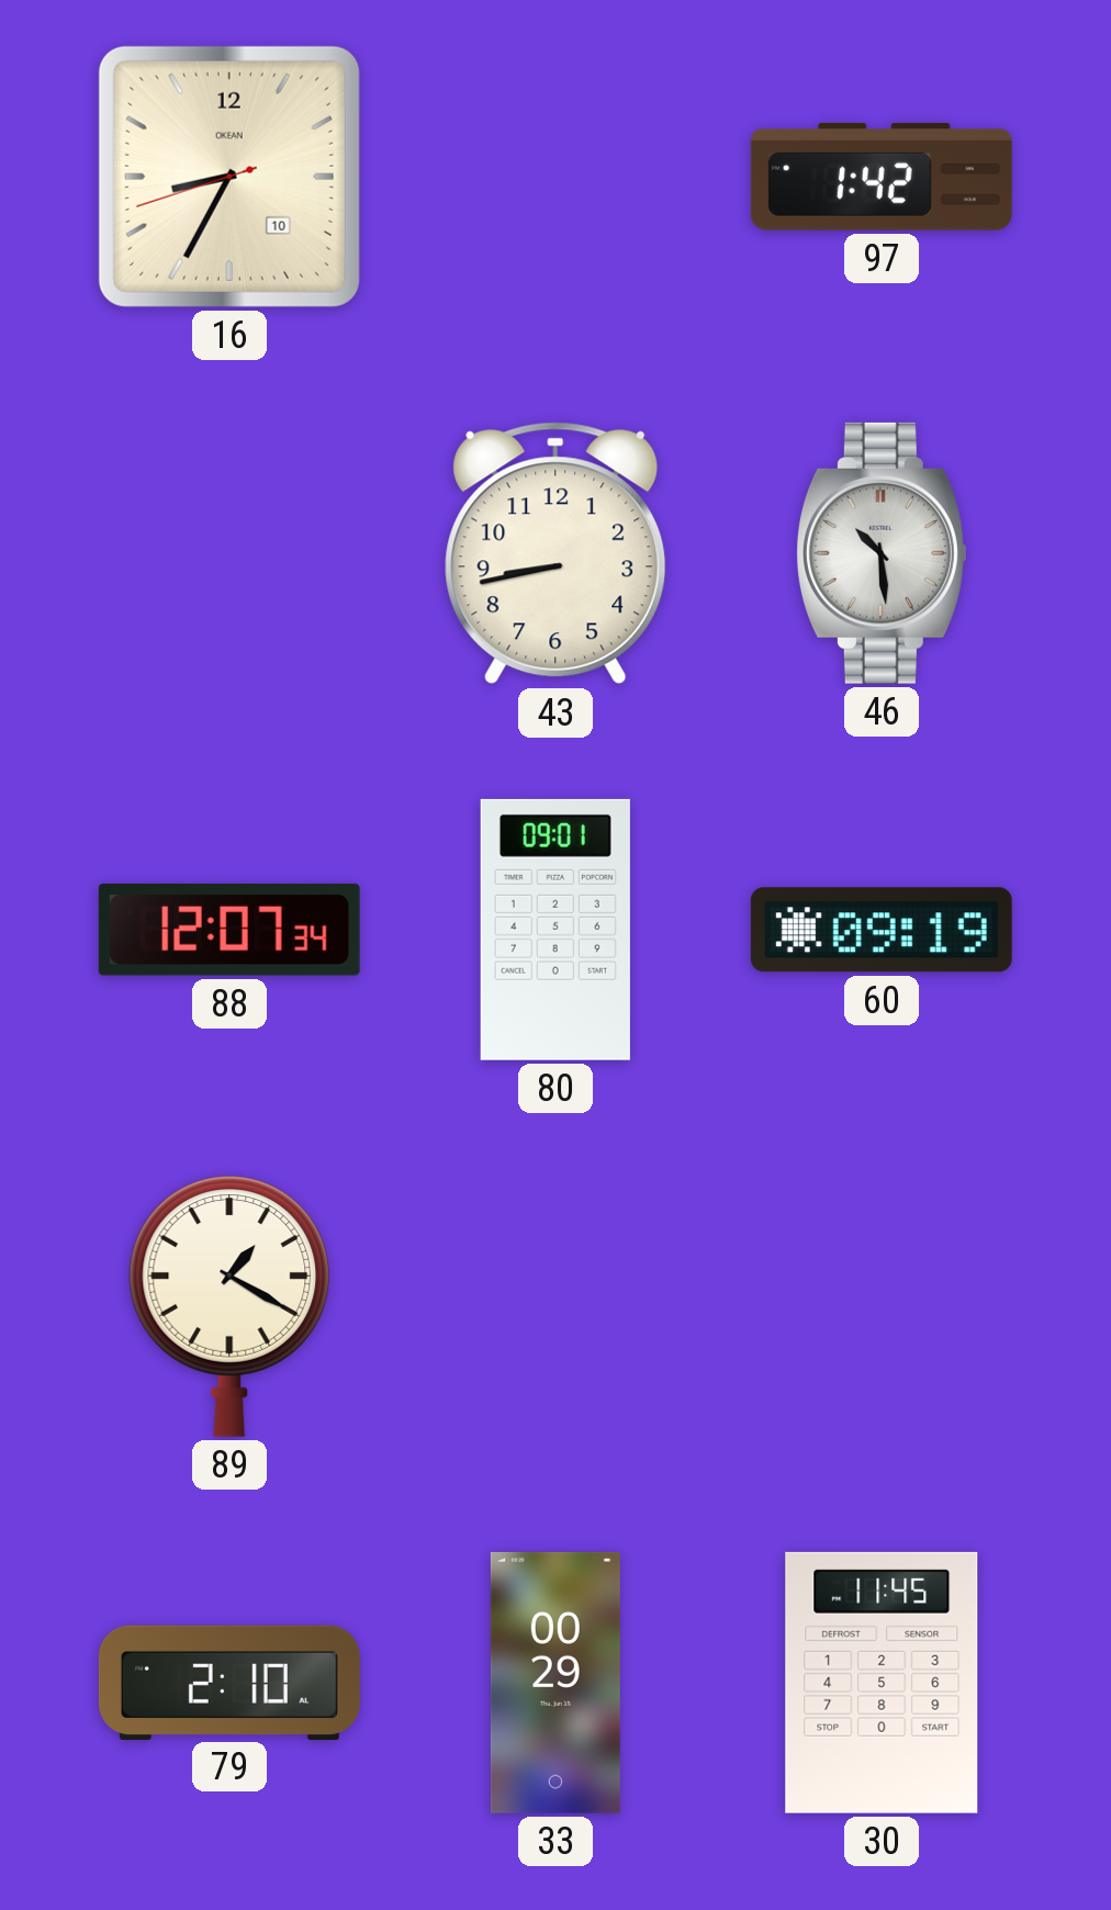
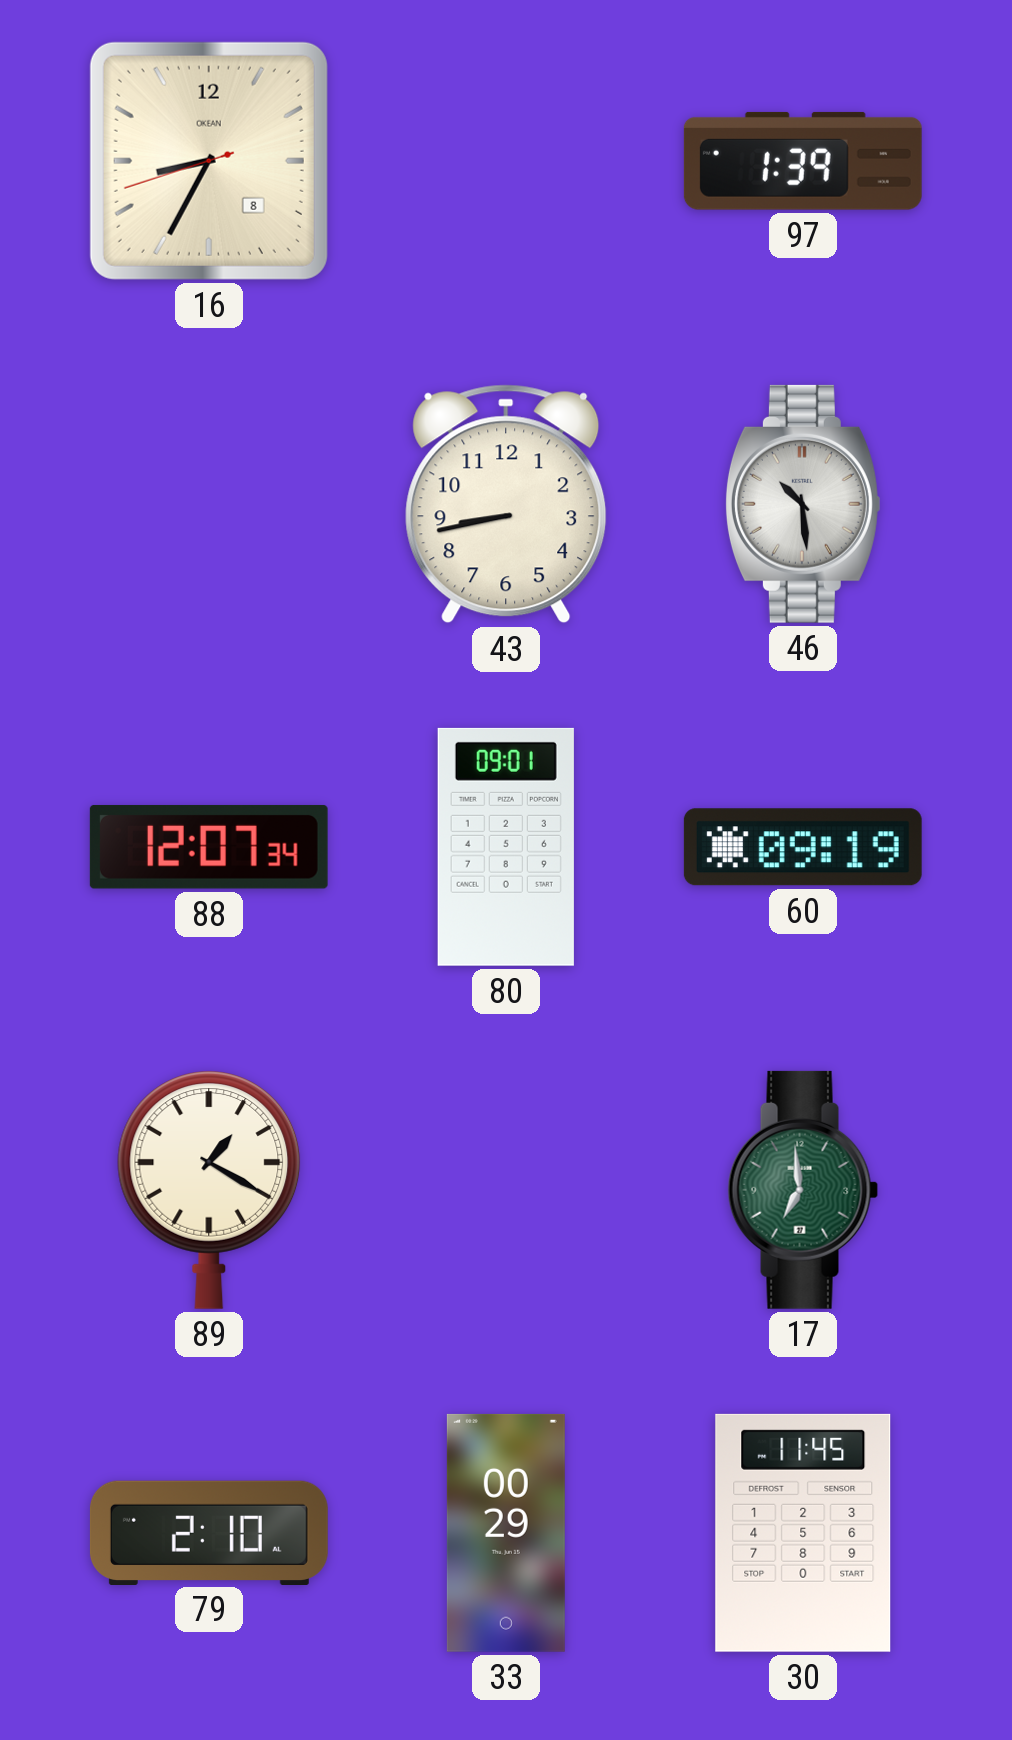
16 date: 10 -> 8
97: 1:42 -> 1:39
17: none -> 6:59
